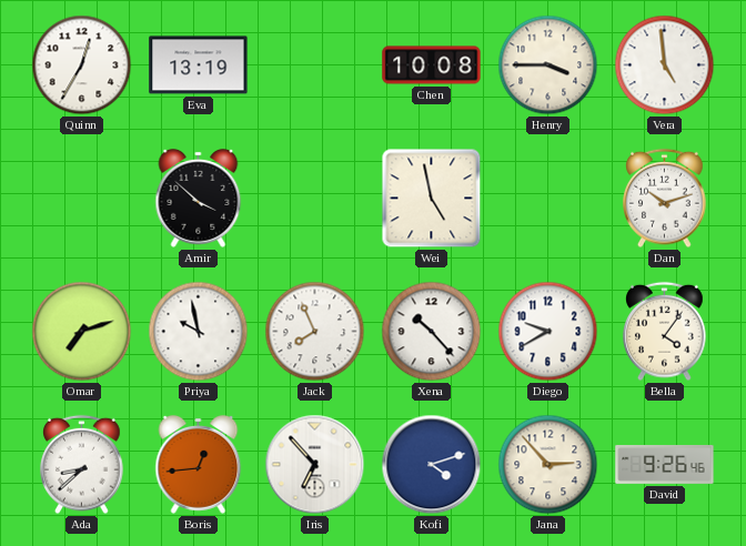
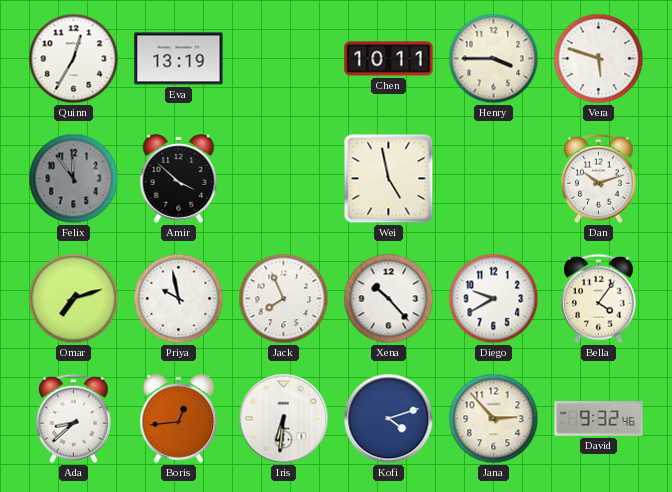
Chen: 10:08 -> 10:11
Vera: 4:59 -> 5:48
Felix: none -> 11:54
Iris: 6:53 -> 6:31
David: 9:26 -> 9:32
